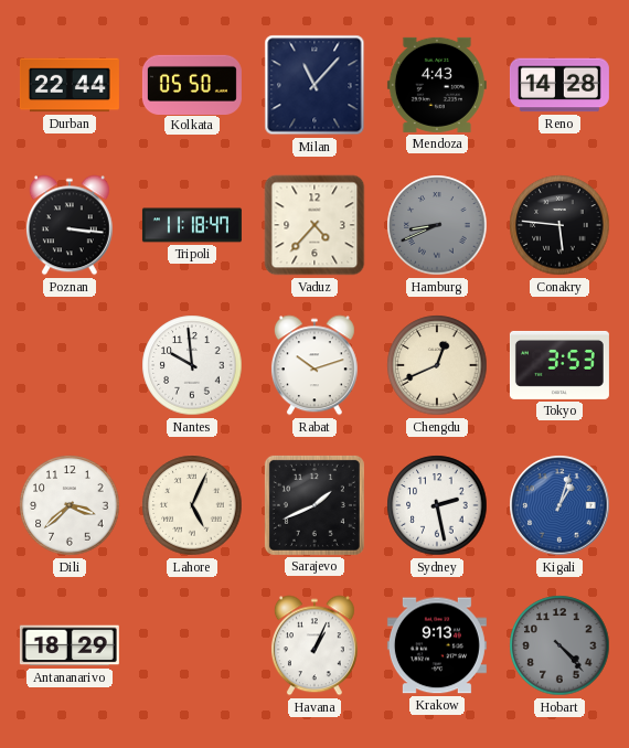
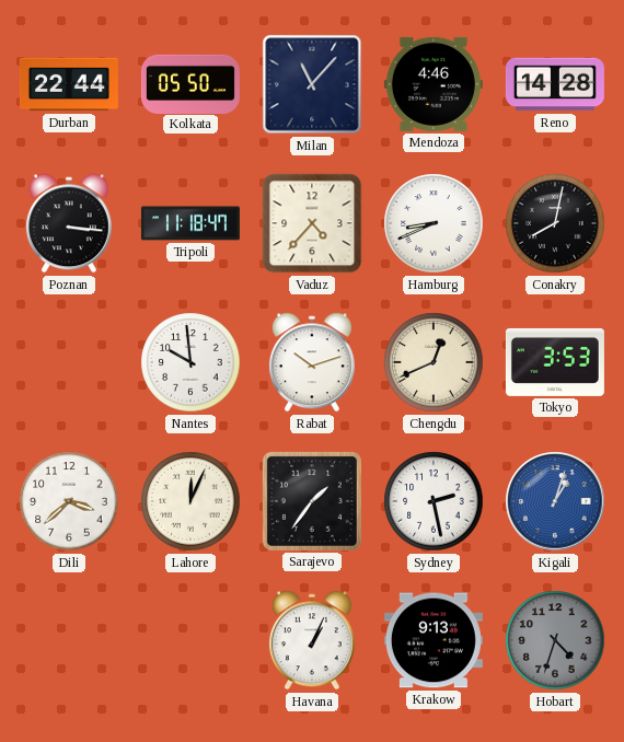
Mendoza: 4:43 -> 4:46
Hamburg dial: grey -> white
Conakry: 5:46 -> 8:02
Lahore: 5:04 -> 12:04
Sarajevo: 1:41 -> 1:36
Antananarivo: 18:29 -> none
Hobart: 4:23 -> 4:33
